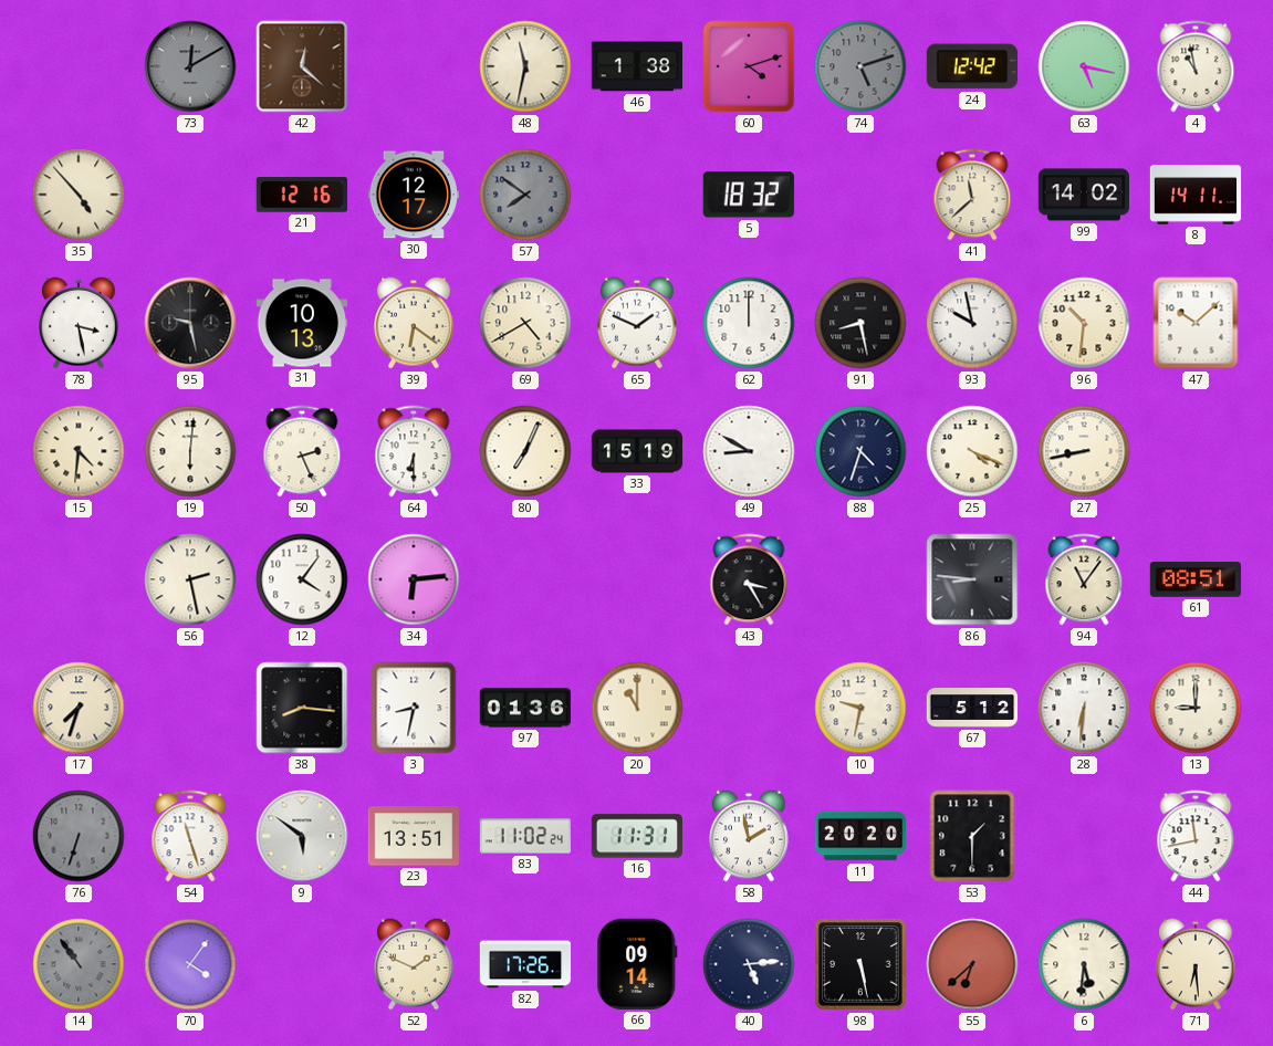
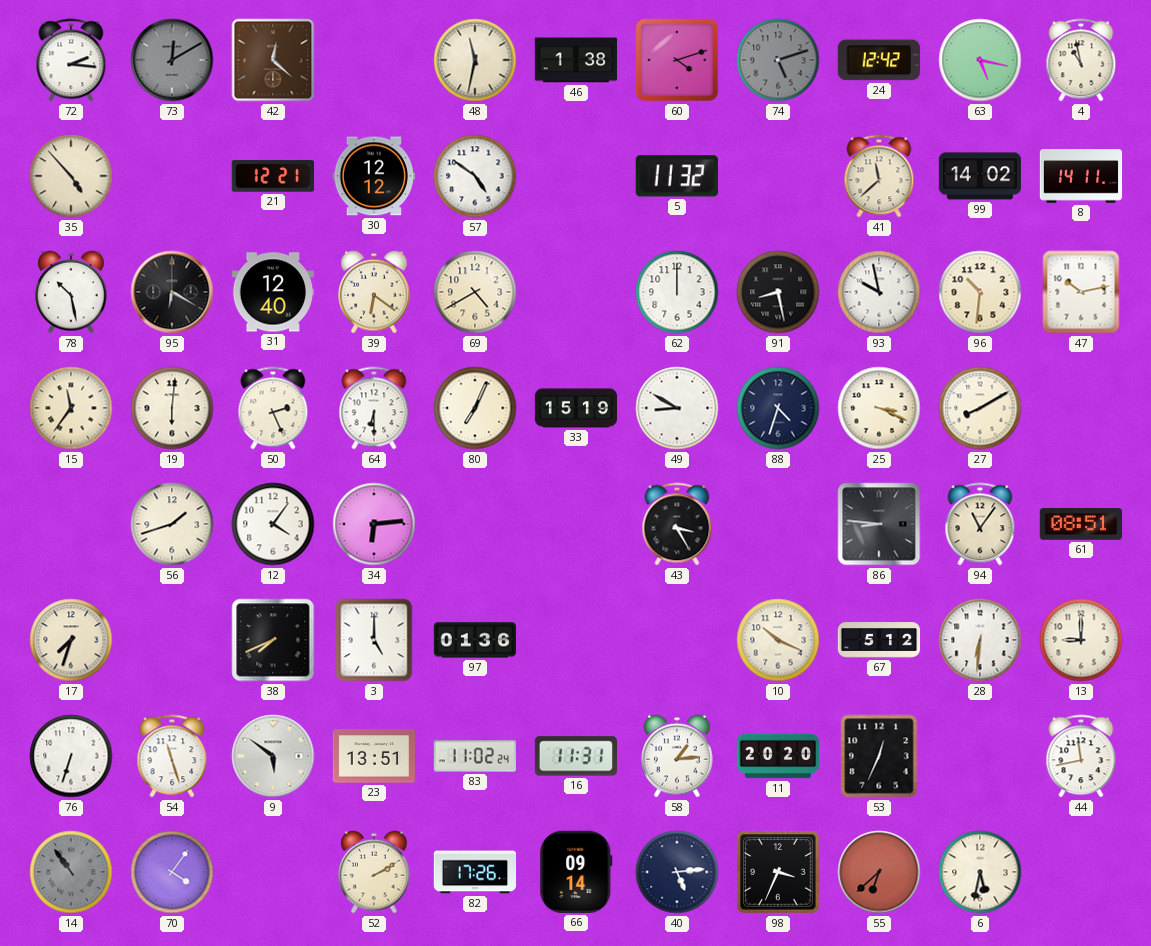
72: none -> 2:16
21: 12:16 -> 12:21
30: 12:17 -> 12:12
57: 7:51 -> 4:51
57 dial: grey -> white
5: 18:32 -> 11:32
78: 3:28 -> 10:28
95: 9:28 -> 6:20
31: 10:13 -> 12:40
65: 1:49 -> none
47: 10:08 -> 10:13
15: 4:31 -> 11:36
25: 4:19 -> 3:19
27: 8:43 -> 8:10
56: 2:28 -> 1:42
38: 8:16 -> 7:41
3: 8:32 -> 5:00
20: 11:00 -> none
10: 9:32 -> 10:19
76 dial: grey -> white
58: 1:58 -> 1:14
53: 1:30 -> 12:34
52: 1:49 -> 2:10
98: 5:28 -> 3:34
6: 5:31 -> 5:32
71: 6:29 -> none
